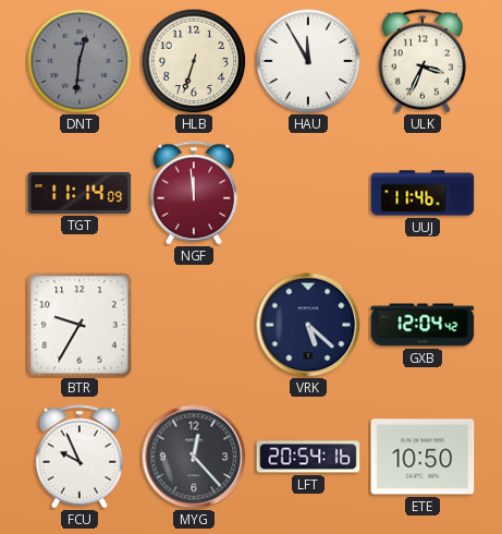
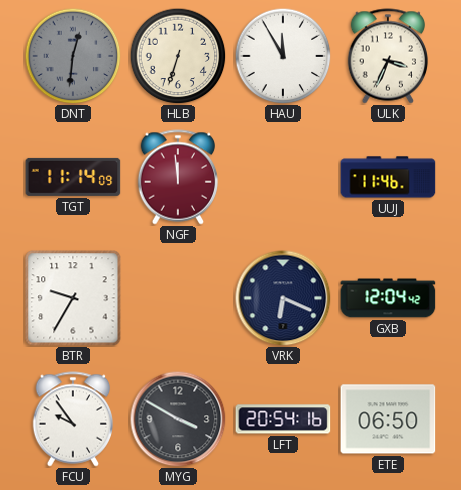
VRK: 5:22 -> 6:19
FCU: 9:56 -> 9:54
MYG: 12:23 -> 3:50
ETE: 10:50 -> 06:50
